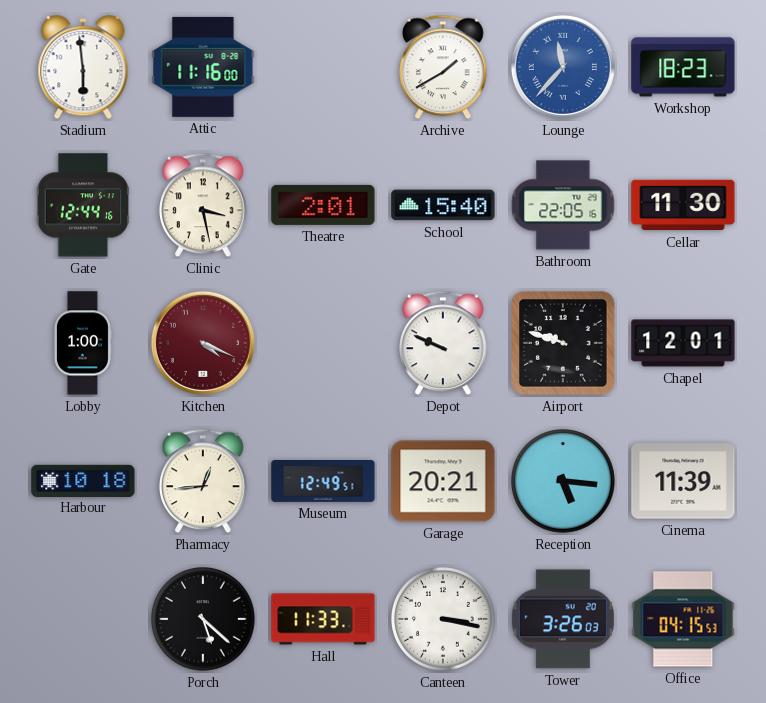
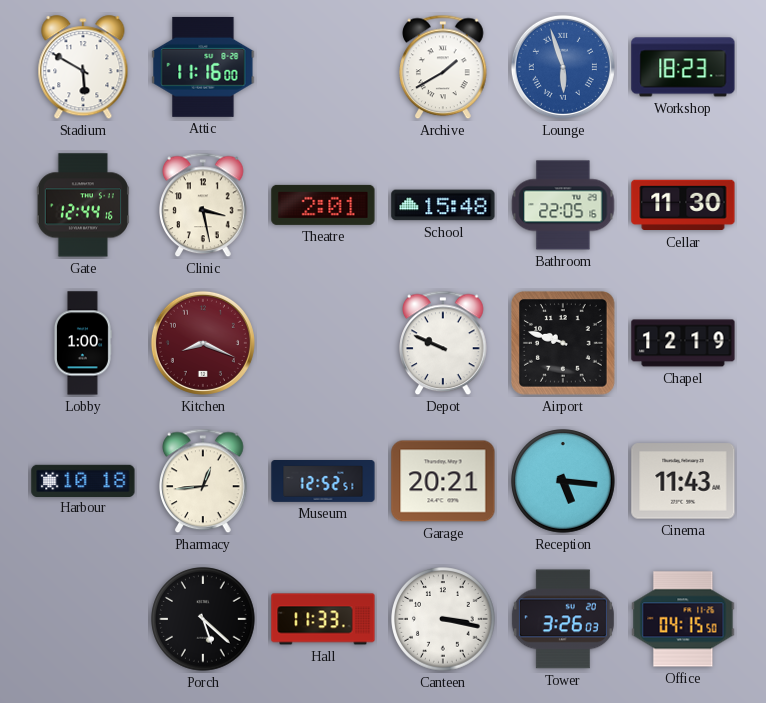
Stadium: 5:59 -> 5:50
Lounge: 11:37 -> 5:57
School: 15:40 -> 15:48
Kitchen: 4:19 -> 8:19
Chapel: 12:01 -> 12:19
Museum: 12:49 -> 12:52
Cinema: 11:39 -> 11:43
Office: 04:15:53 -> 04:15:50
